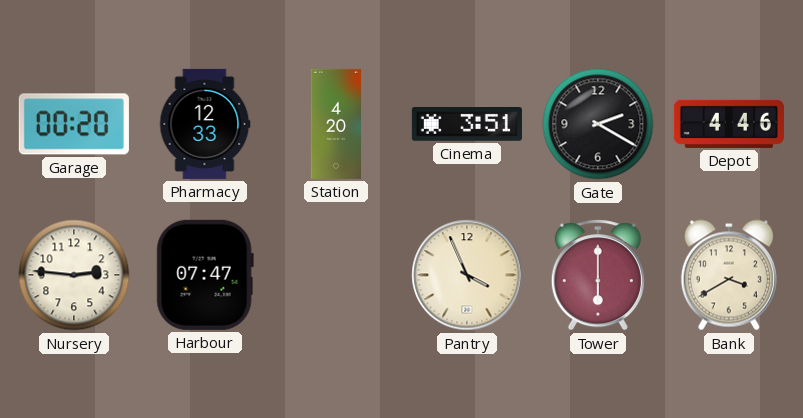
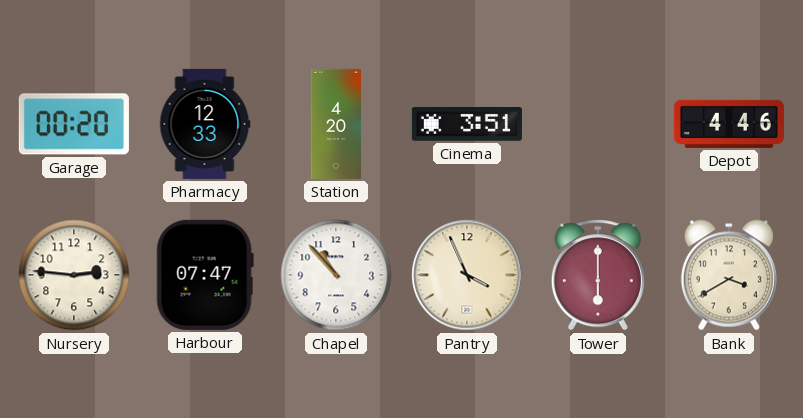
Gate: 2:20 -> none
Chapel: none -> 10:53
